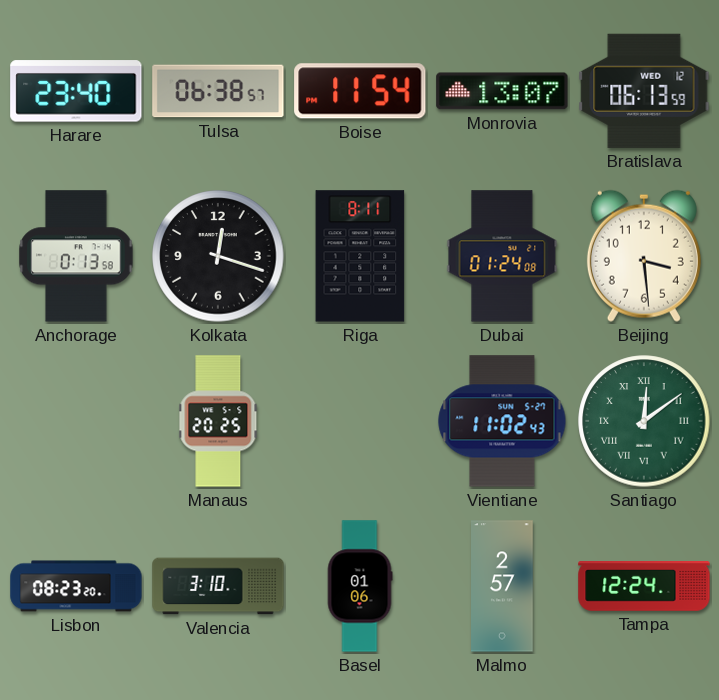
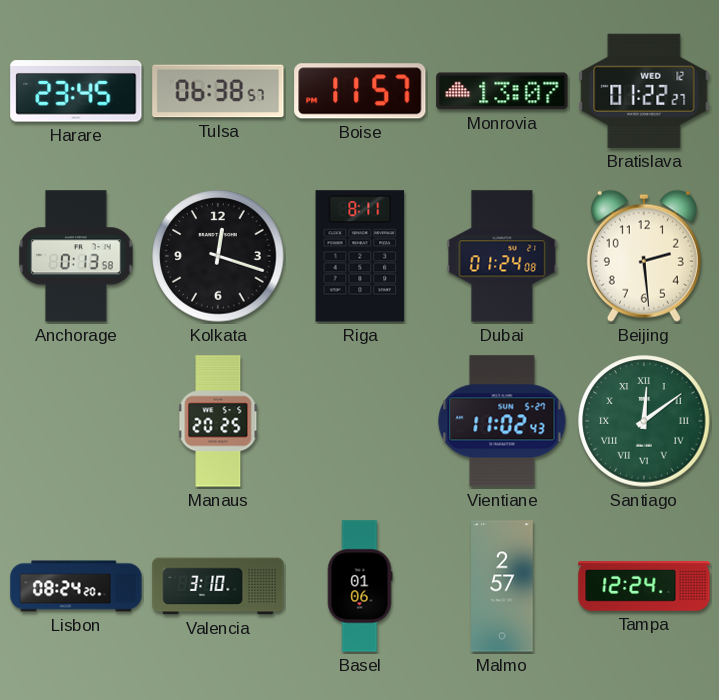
Harare: 23:40 -> 23:45
Boise: 11:54 -> 11:57
Bratislava: 06:13 -> 01:22
Beijing: 3:29 -> 2:29
Lisbon: 08:23 -> 08:24
